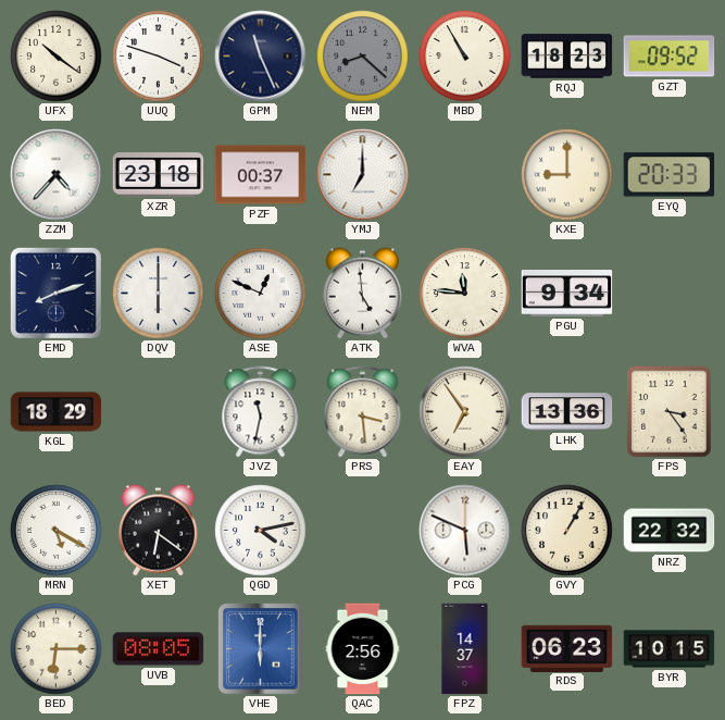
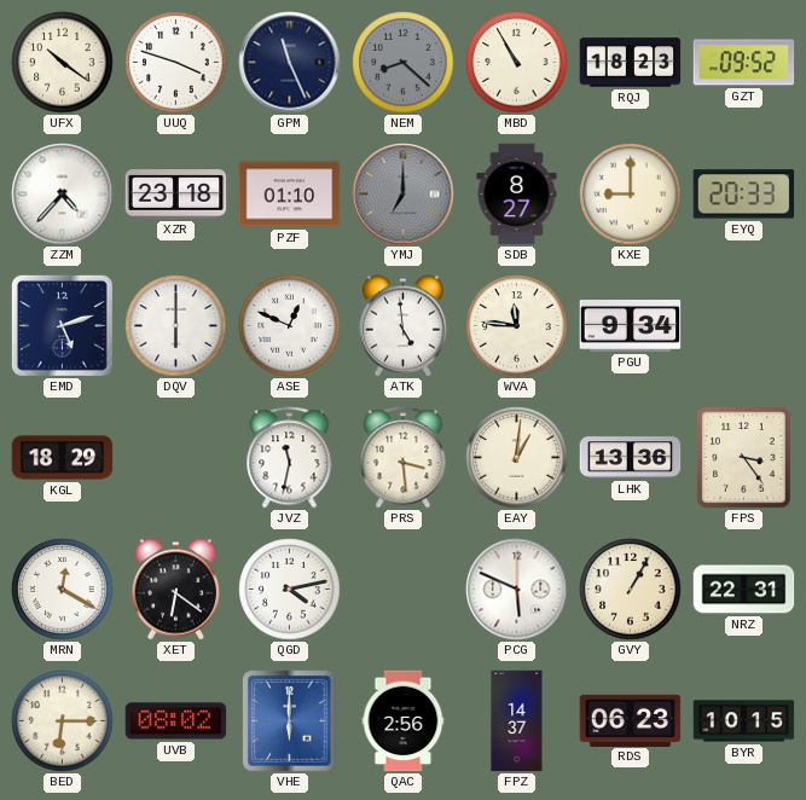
PZF: 00:37 -> 01:10
YMJ dial: white -> grey
SDB: none -> 8:27
EMD: 8:12 -> 5:12
EAY: 6:54 -> 1:01
MRN: 5:20 -> 12:20
NRZ: 22:32 -> 22:31
UVB: 08:05 -> 08:02
